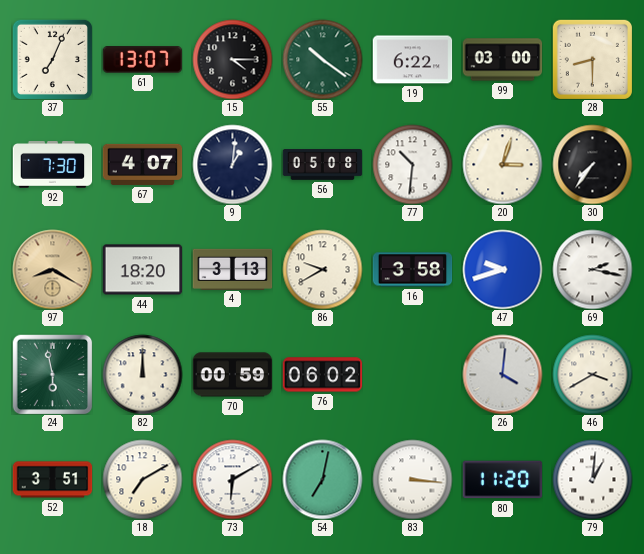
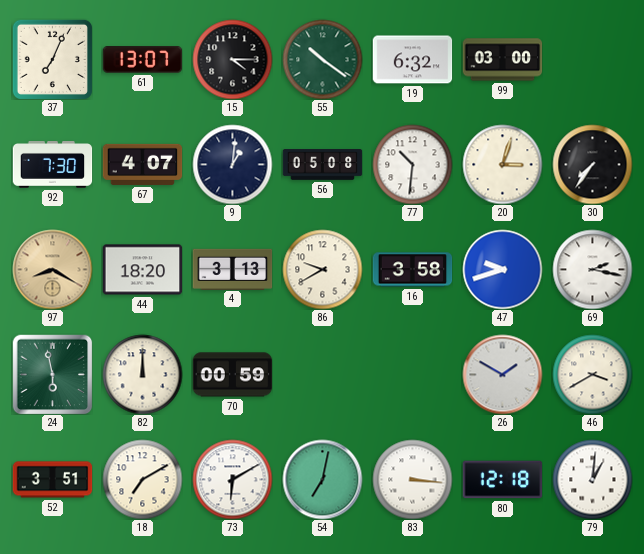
19: 6:22 -> 6:32
28: 8:30 -> none
76: 06:02 -> none
26: 4:01 -> 1:50
80: 11:20 -> 12:18
